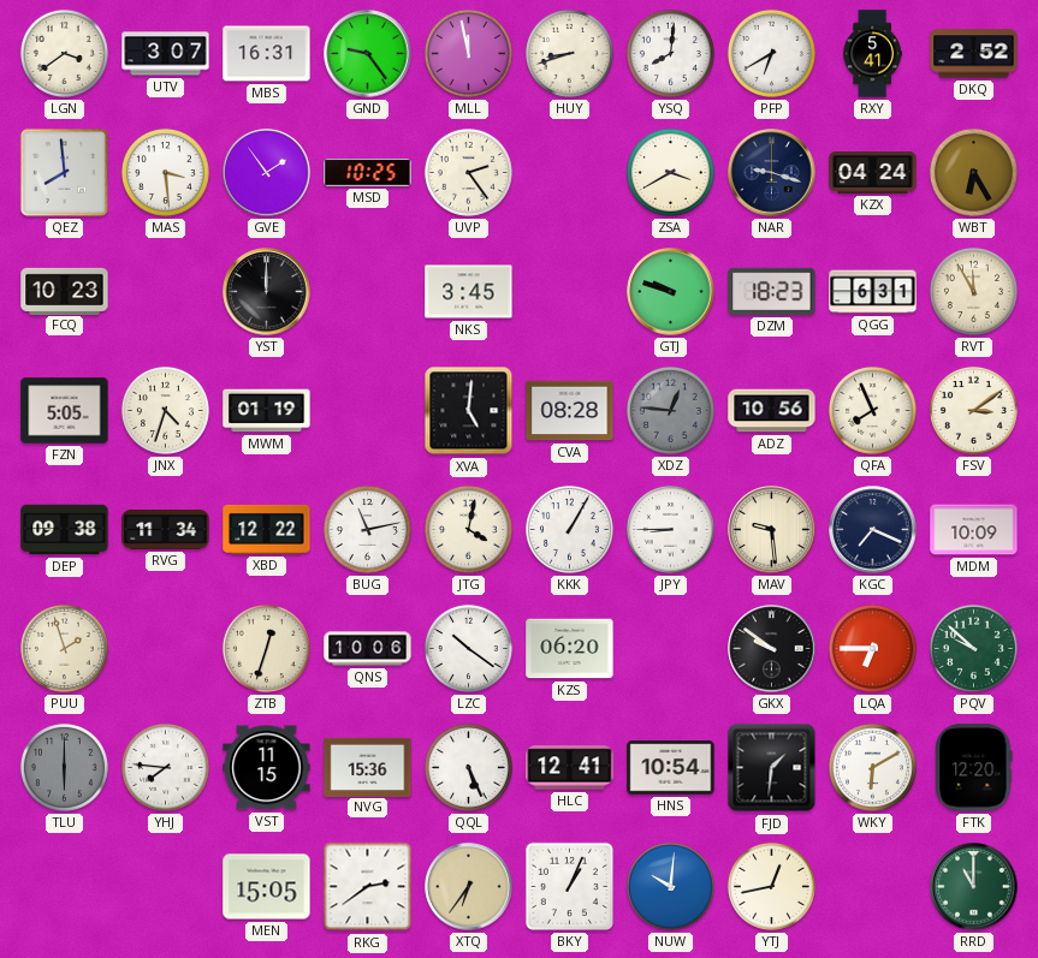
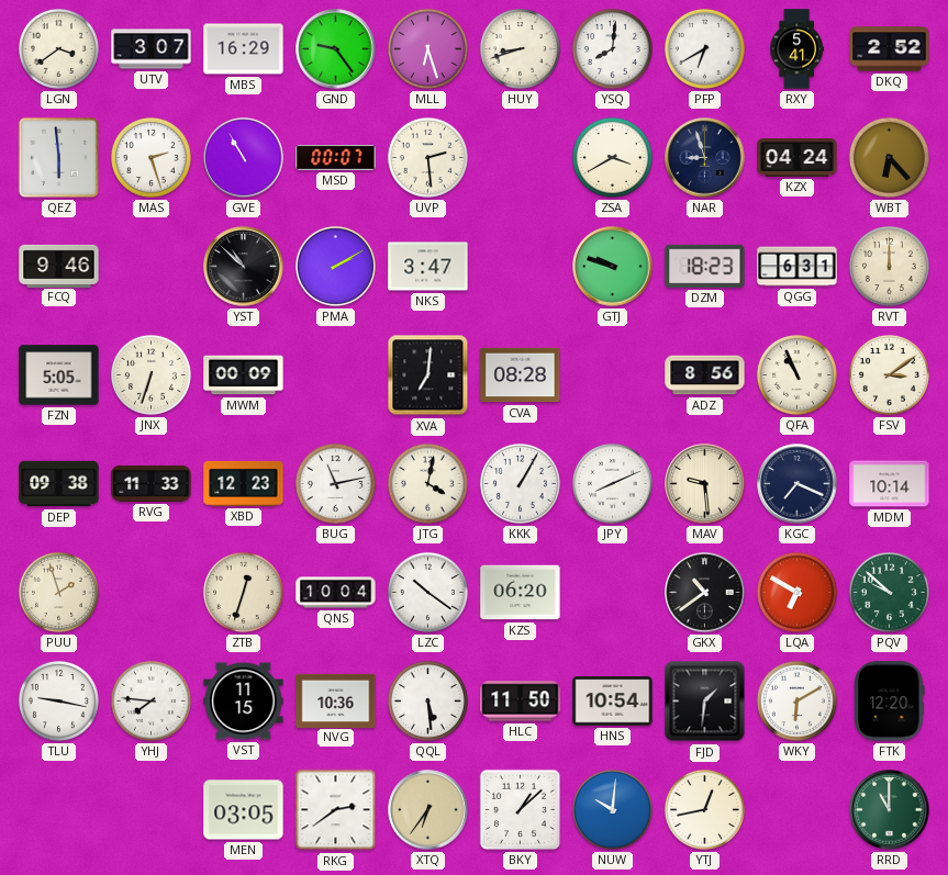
MBS: 16:31 -> 16:29
MLL: 11:58 -> 6:27
QEZ: 7:59 -> 5:59
MAS: 3:29 -> 2:27
GVE: 1:54 -> 10:55
MSD: 10:25 -> 00:07
UVP: 2:24 -> 2:29
NAR: 9:18 -> 8:57
WBT: 6:25 -> 6:23
FCQ: 10:23 -> 9:46
YST: 12:00 -> 10:52
PMA: none -> 2:10
NKS: 3:45 -> 3:47
RVT: 11:55 -> 12:00
JNX: 4:33 -> 6:33
MWM: 01:19 -> 00:09
XVA: 5:01 -> 7:01
XDZ: 12:46 -> none
ADZ: 10:56 -> 8:56
QFA: 7:56 -> 10:56
RVG: 11:34 -> 11:33
XBD: 12:22 -> 12:23
JPY: 8:45 -> 8:11
MDM: 10:09 -> 10:14
QNS: 10:06 -> 10:04
GKX: 9:51 -> 10:39
LQA: 6:45 -> 6:50
TLU: 6:00 -> 9:17
TLU dial: grey -> white
NVG: 15:36 -> 10:36
QQL: 5:26 -> 5:29
HLC: 12:41 -> 11:50
MEN: 15:05 -> 03:05
BKY: 1:04 -> 1:08
